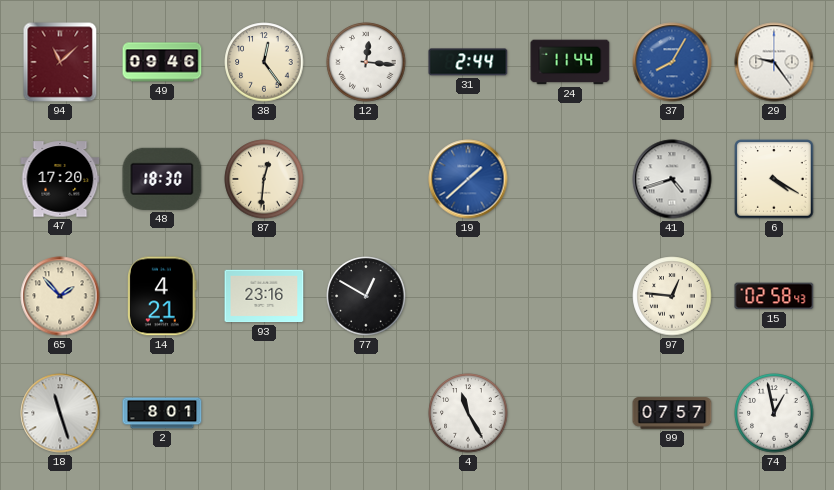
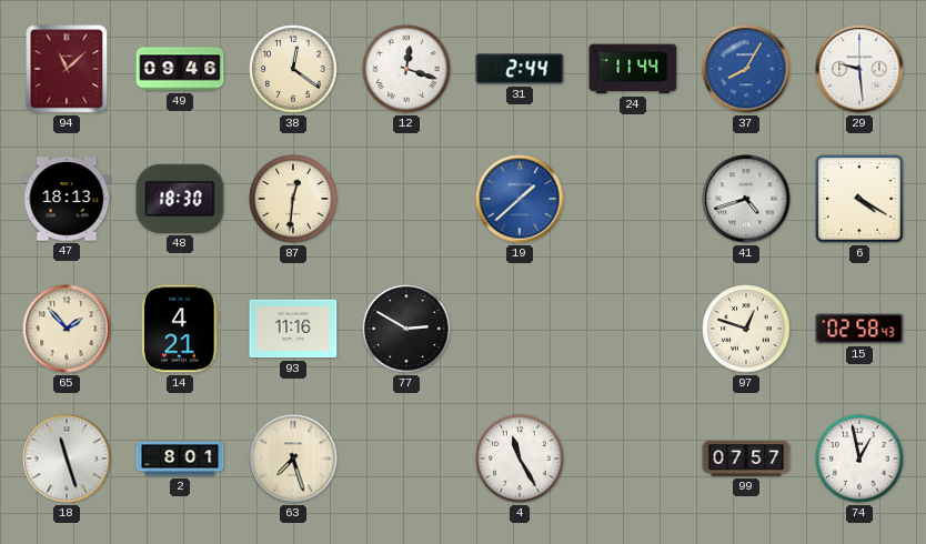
38: 12:24 -> 12:21
12: 12:16 -> 12:18
29: 9:24 -> 9:29
47: 17:20 -> 18:13
93: 23:16 -> 11:16
77: 12:50 -> 2:50
97: 12:46 -> 12:48
63: none -> 7:27
